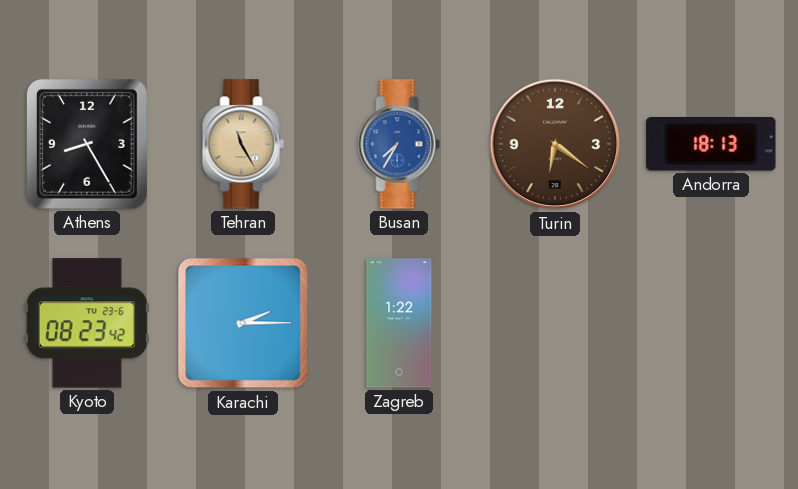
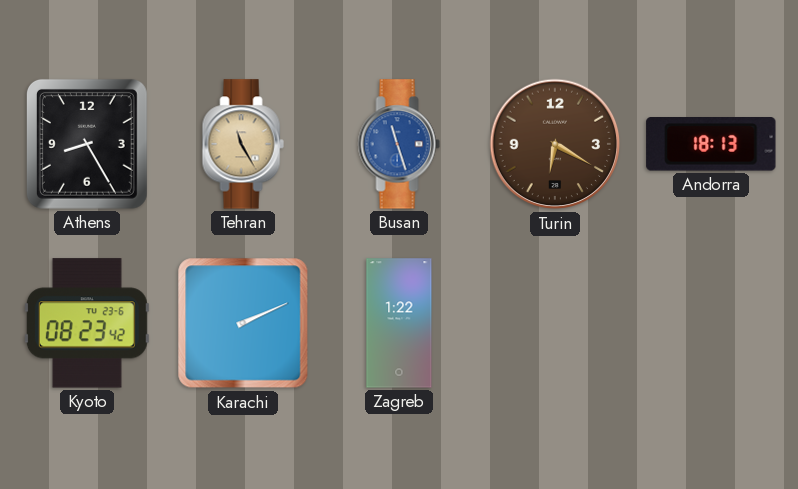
Busan: 7:35 -> 11:27
Turin: 6:21 -> 6:20
Karachi: 2:15 -> 2:11
